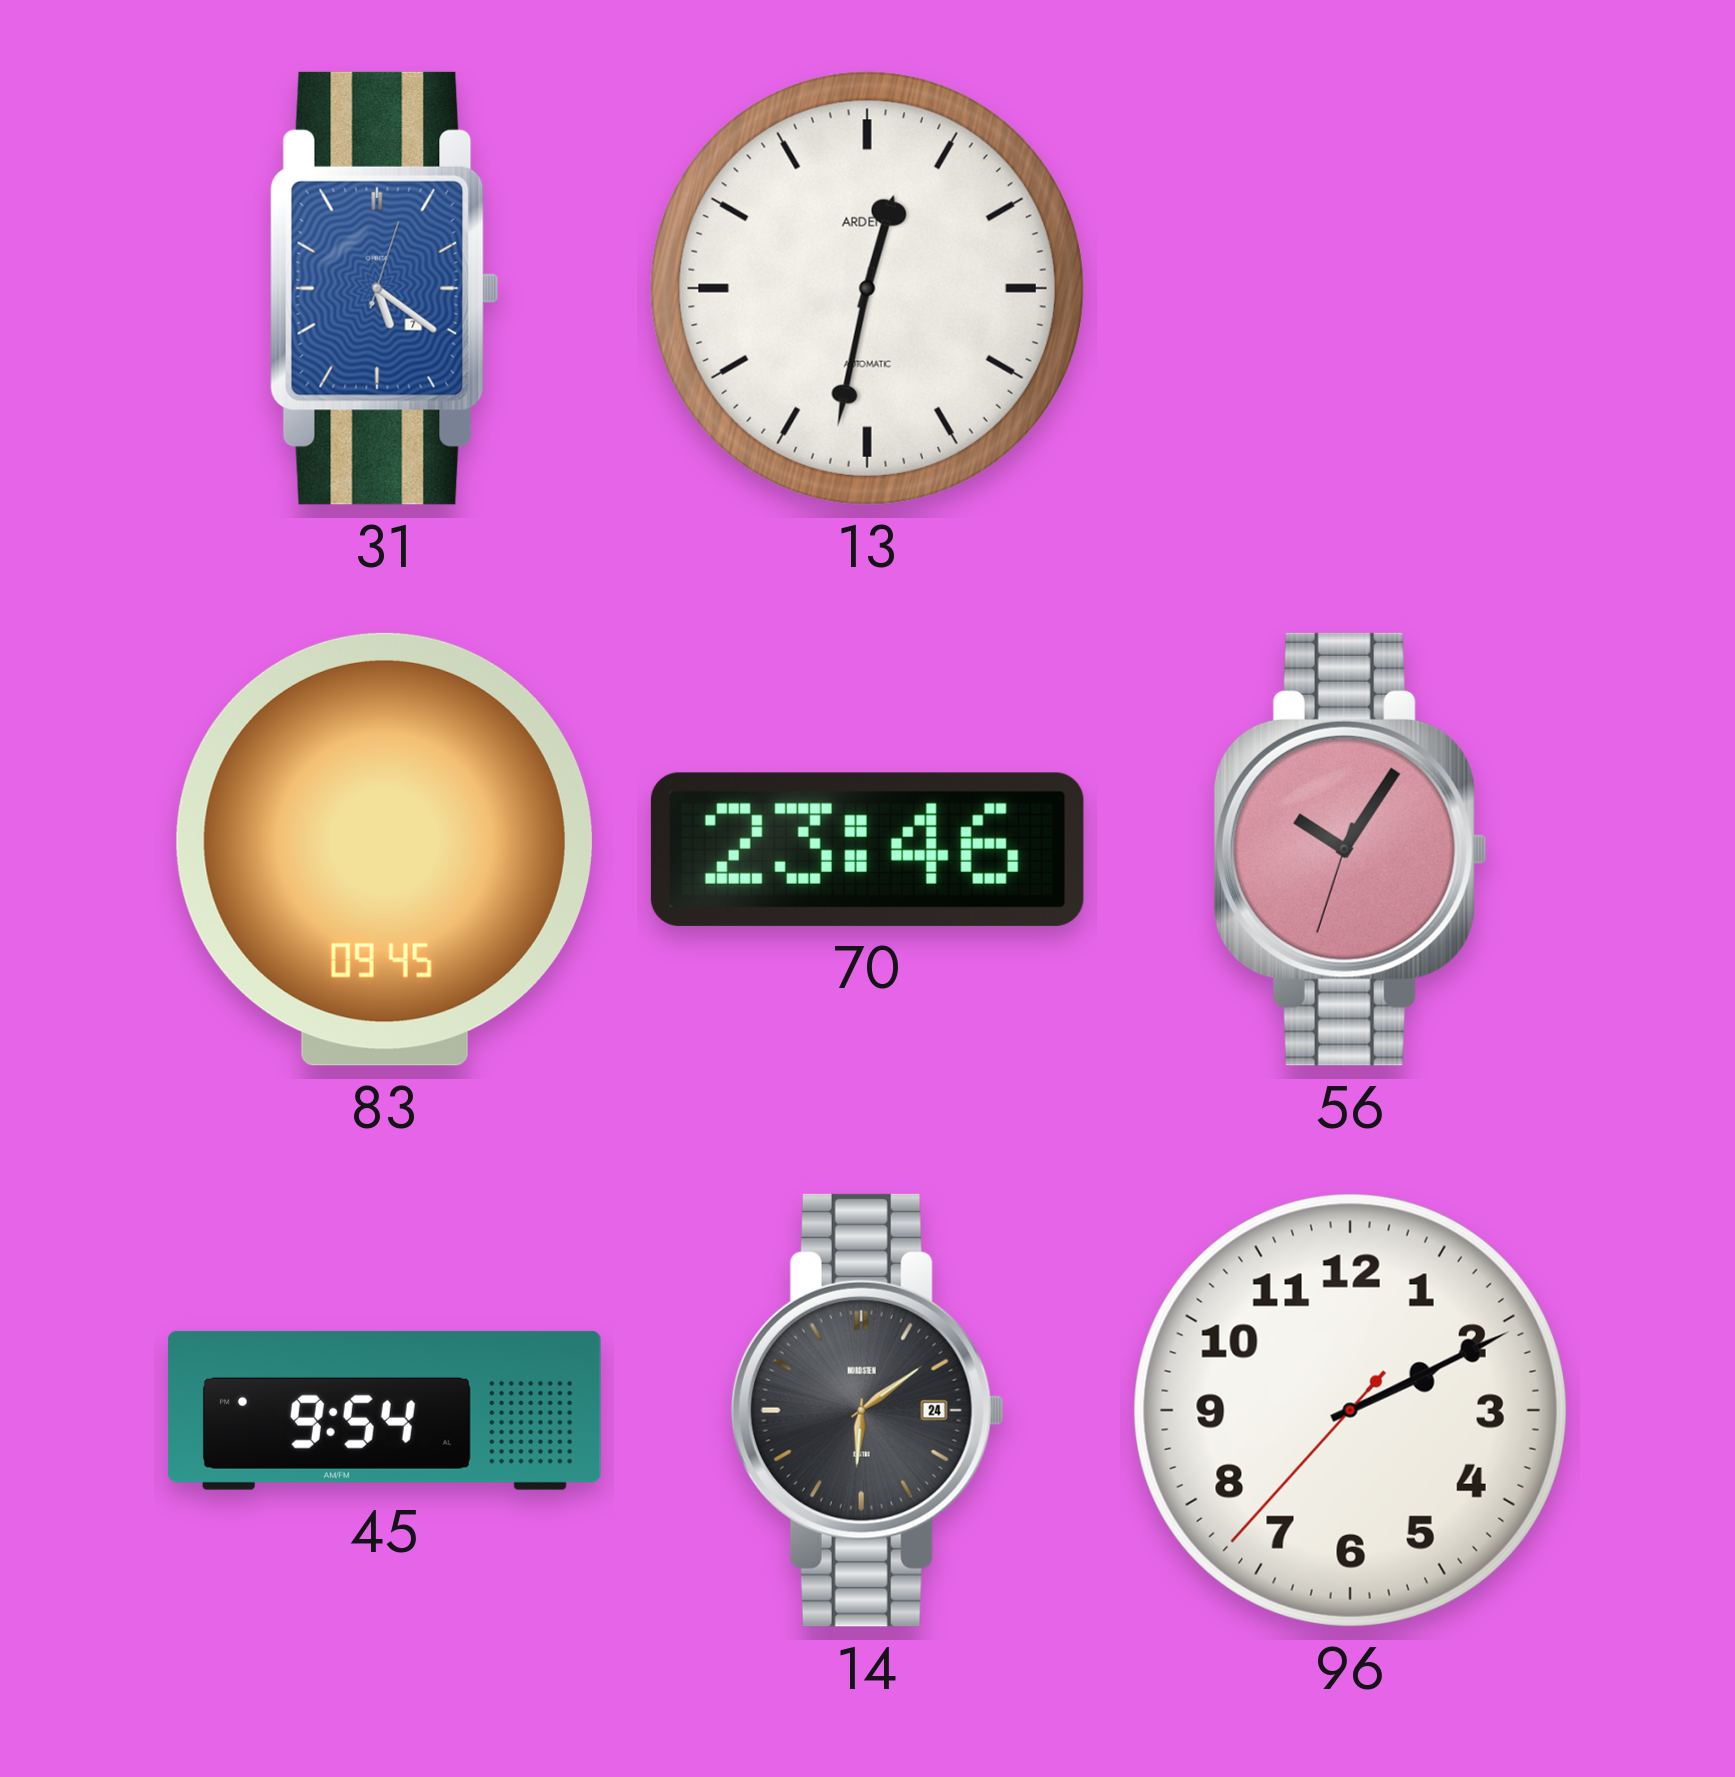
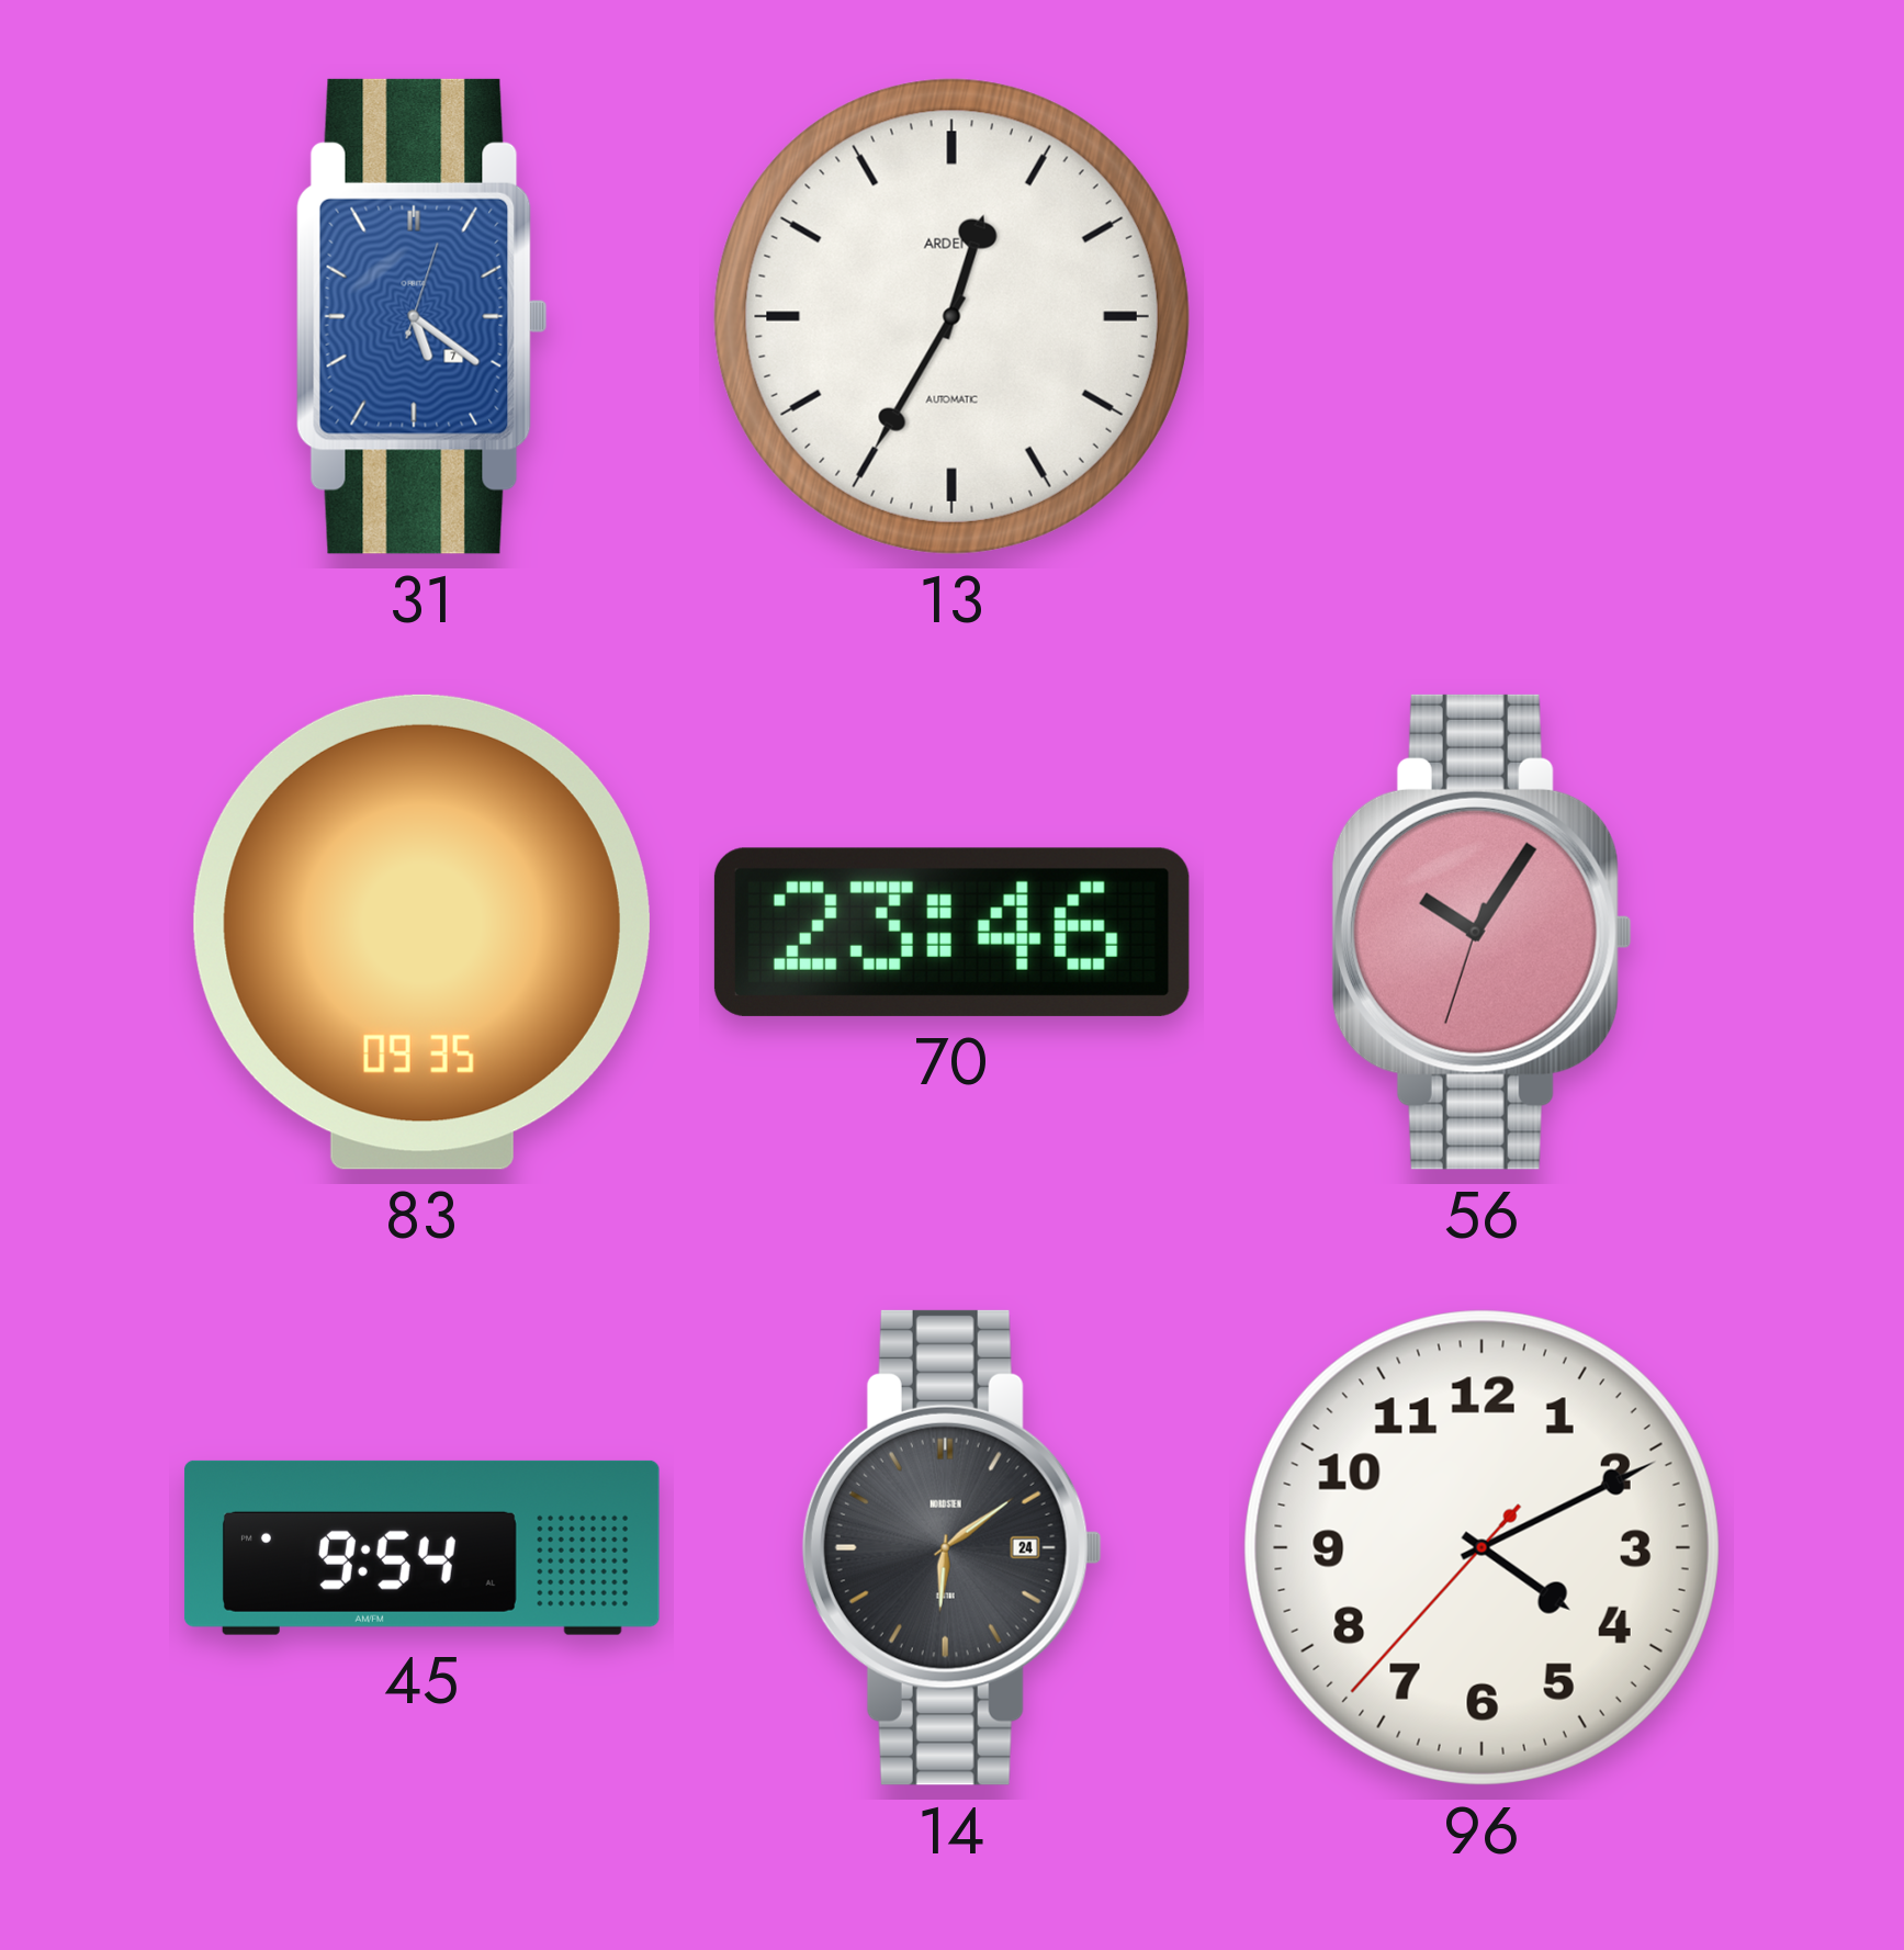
13: 12:32 -> 12:35
83: 09:45 -> 09:35
96: 2:10 -> 4:10
